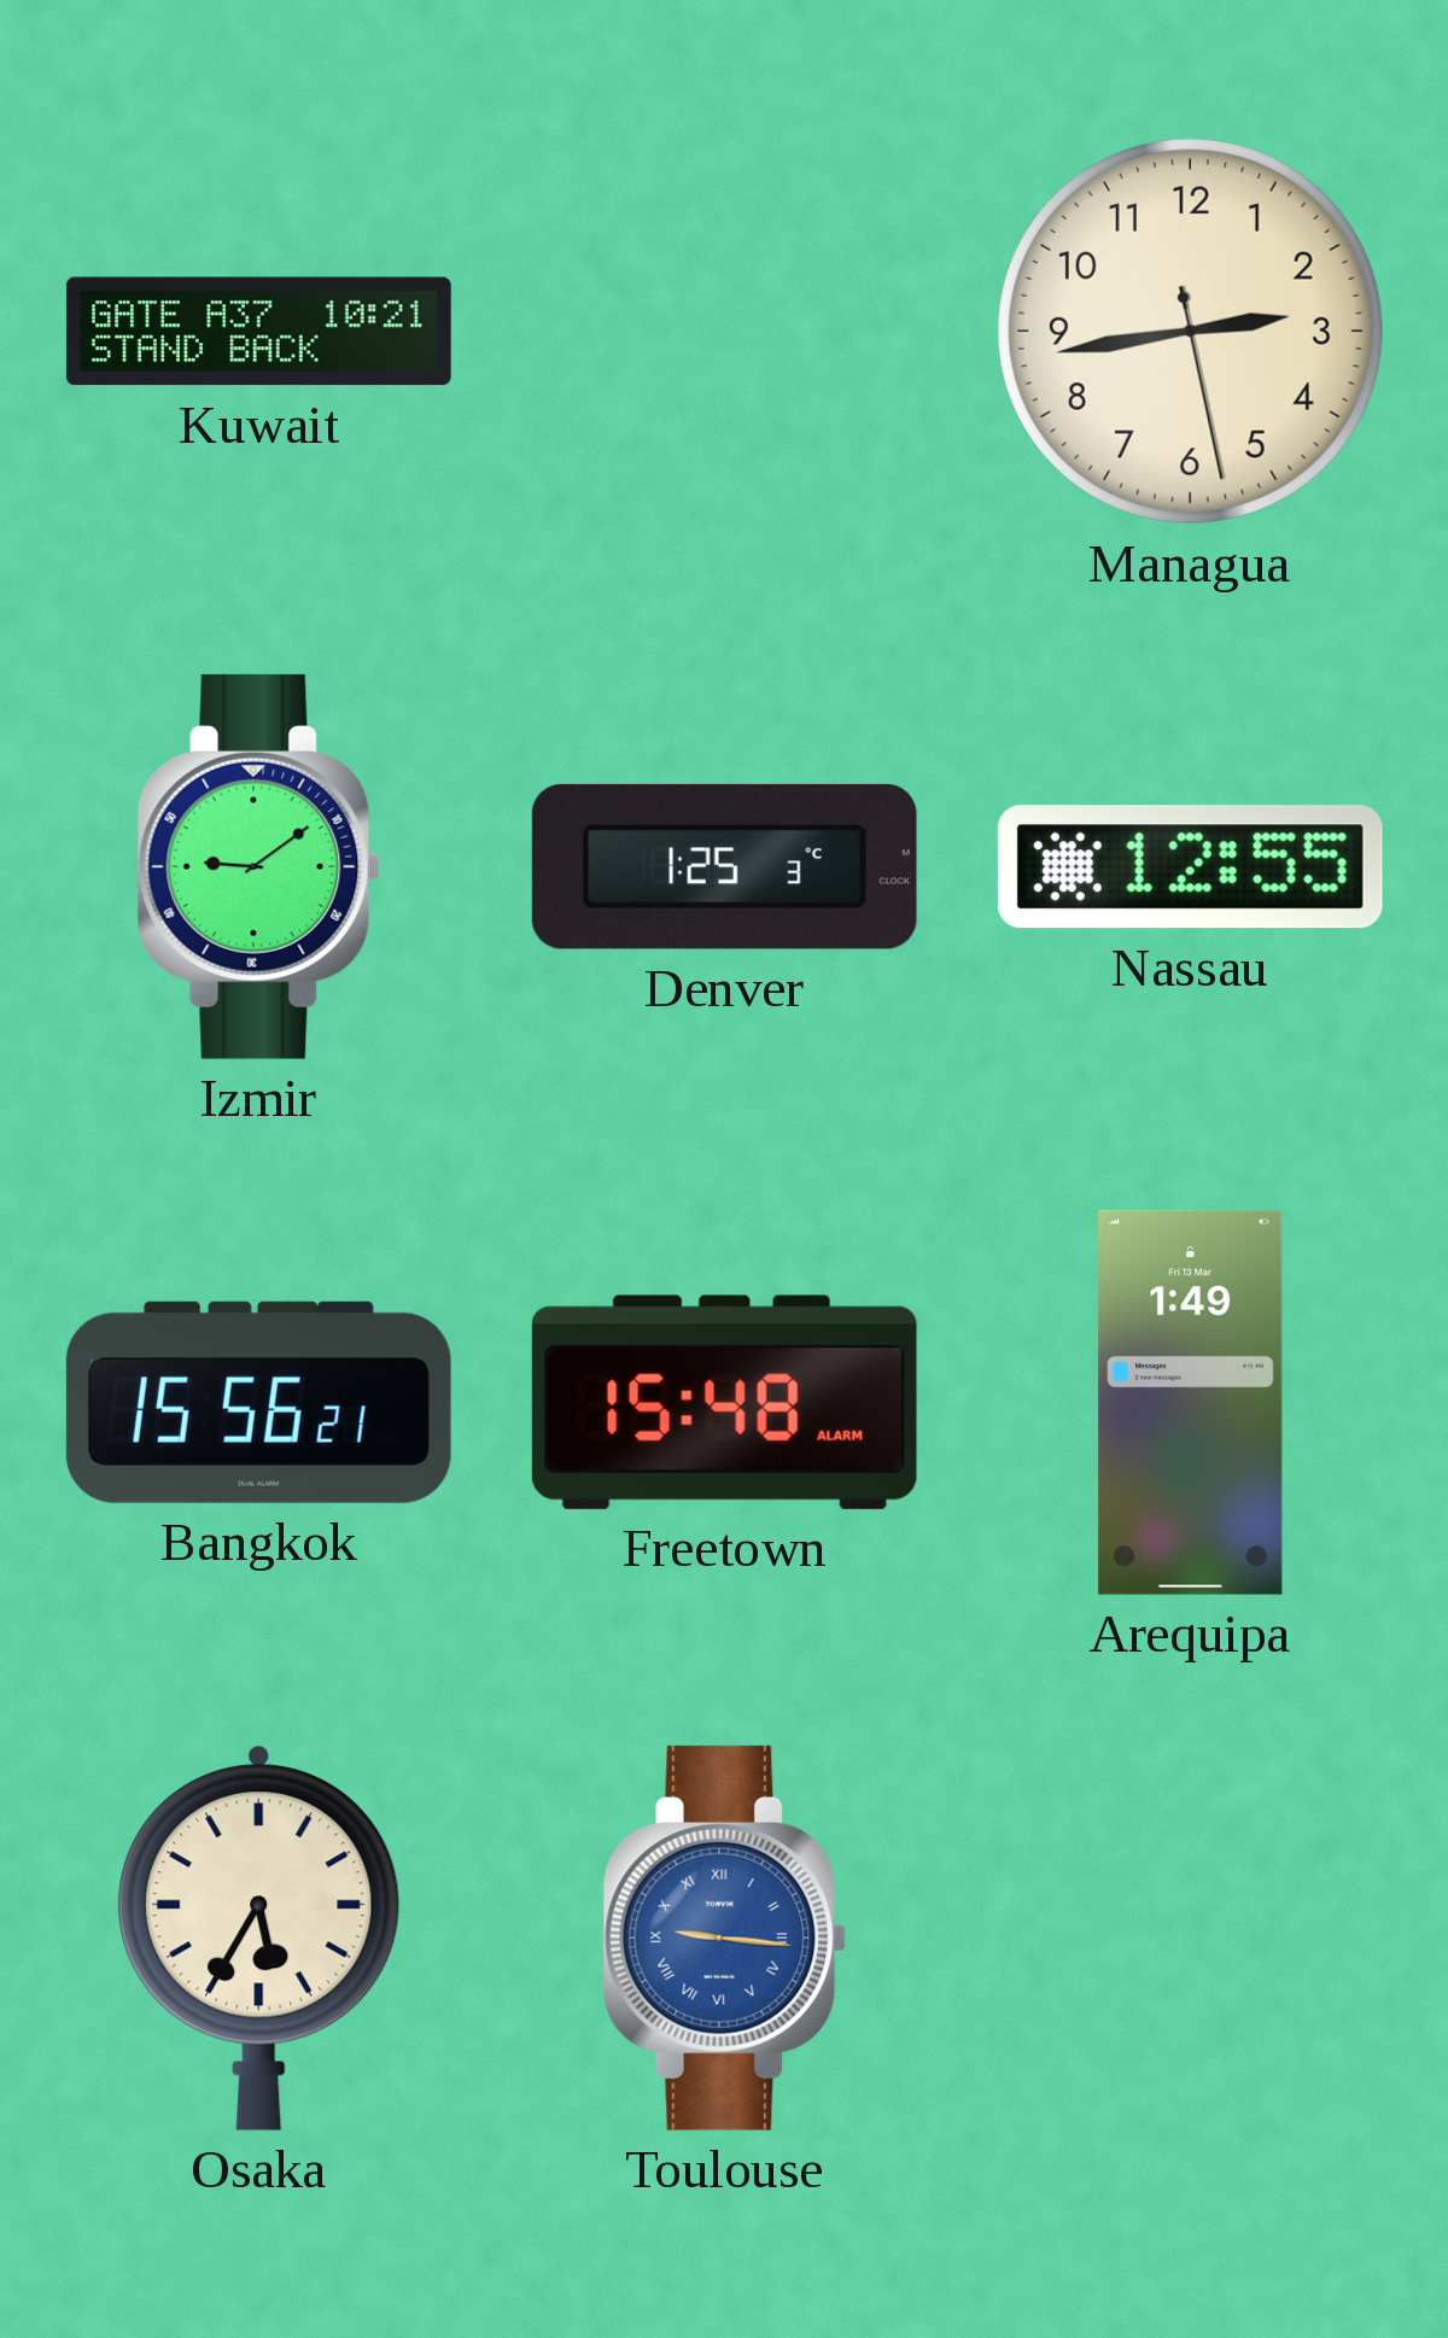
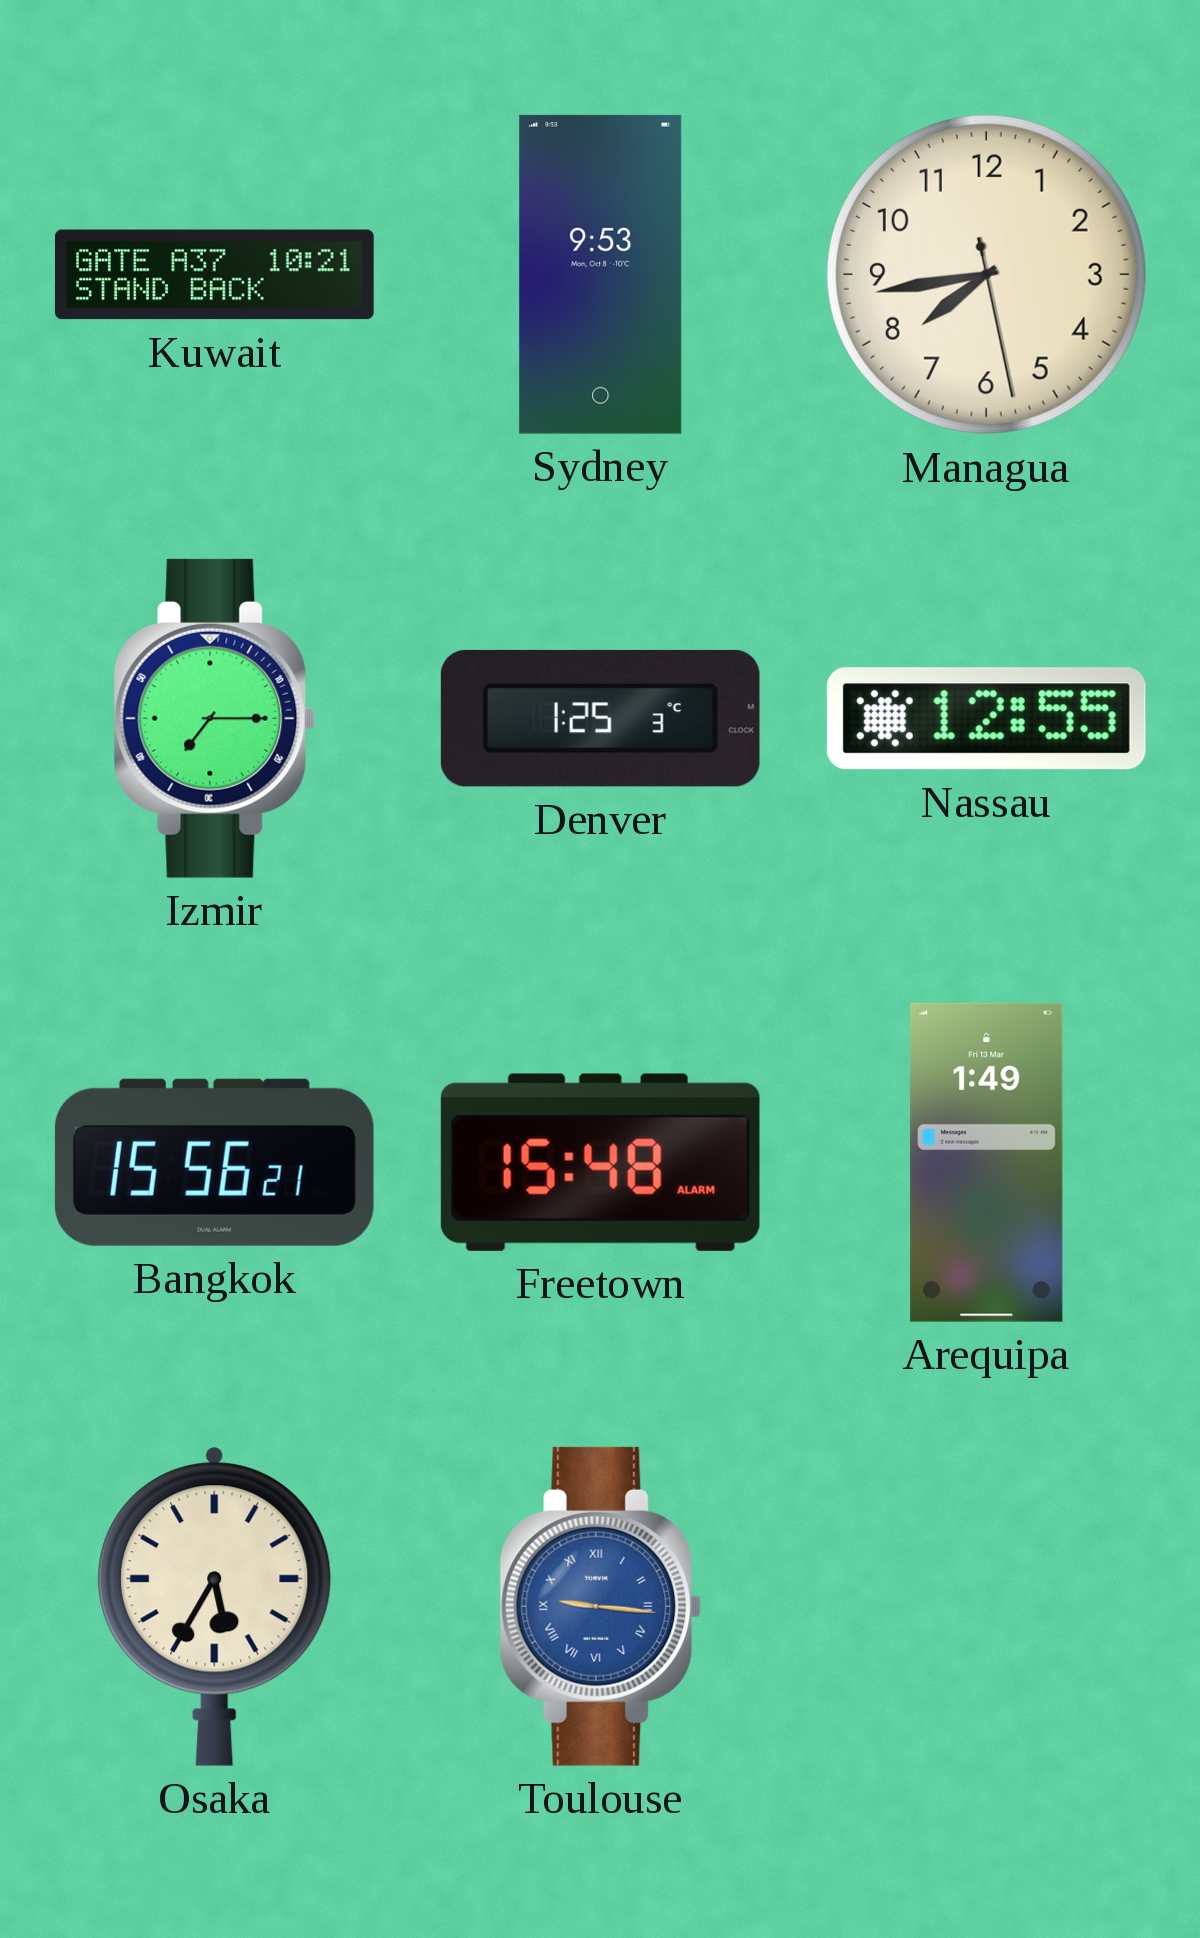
Sydney: none -> 9:53
Managua: 2:43 -> 7:43
Izmir: 9:09 -> 7:15
